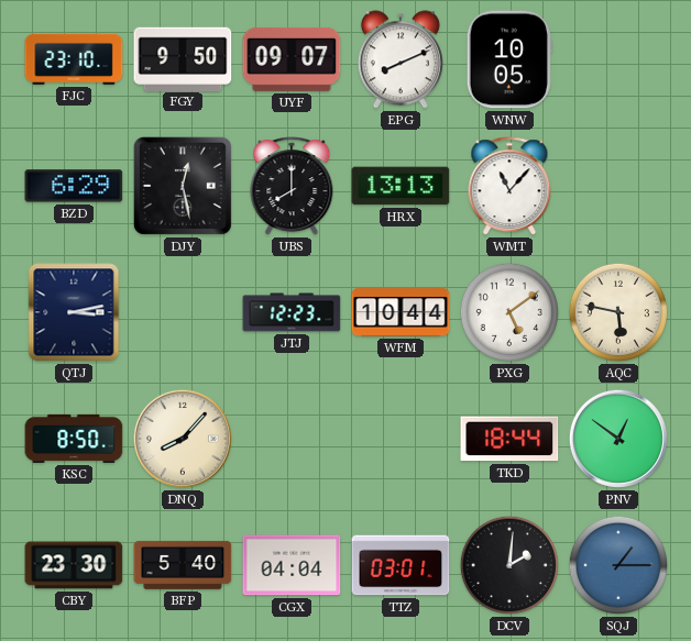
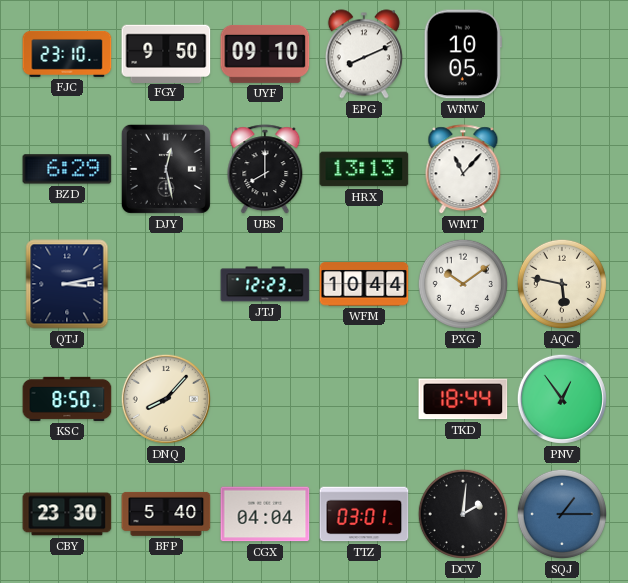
UYF: 09:07 -> 09:10
PXG: 5:09 -> 10:09
PNV: 12:51 -> 12:54
